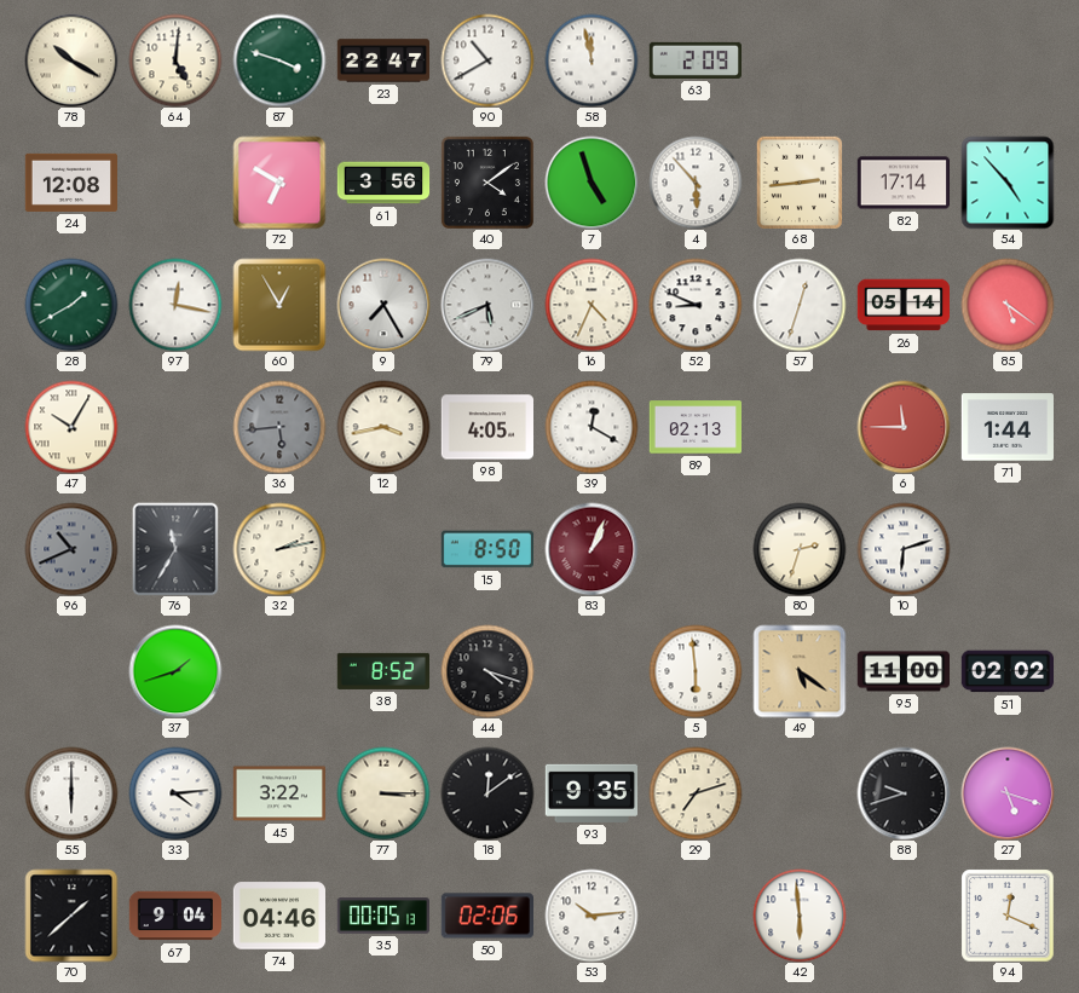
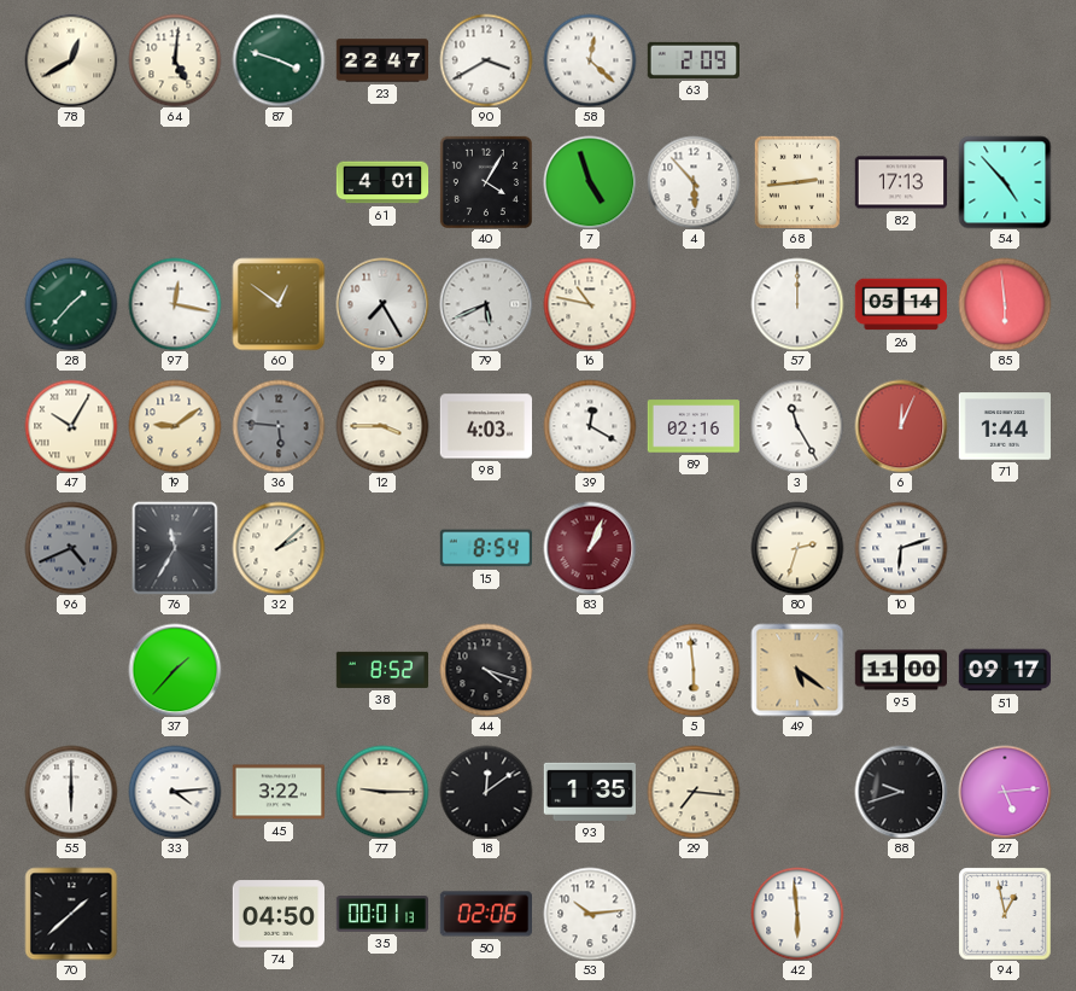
78: 10:20 -> 12:40
90: 10:40 -> 3:40
58: 11:58 -> 12:22
24: 12:08 -> none
72: 6:50 -> none
61: 3:56 -> 4:01
40: 4:09 -> 4:05
82: 17:14 -> 17:13
28: 1:40 -> 1:37
60: 12:55 -> 12:51
16: 4:34 -> 10:47
52: 8:49 -> none
57: 12:33 -> 12:00
85: 5:21 -> 5:59
19: none -> 9:09
36: 5:44 -> 5:46
12: 3:43 -> 3:45
98: 4:05 -> 4:03
89: 02:13 -> 02:16
3: none -> 11:25
6: 11:45 -> 12:04
96: 10:41 -> 4:41
32: 2:13 -> 2:08
15: 8:50 -> 8:54
37: 1:42 -> 1:37
51: 02:02 -> 09:17
77: 3:15 -> 9:15
93: 9:35 -> 1:35
29: 7:12 -> 7:16
27: 5:18 -> 5:14
67: 9:04 -> none
74: 04:46 -> 04:50
35: 00:05 -> 00:01
94: 12:19 -> 12:58
